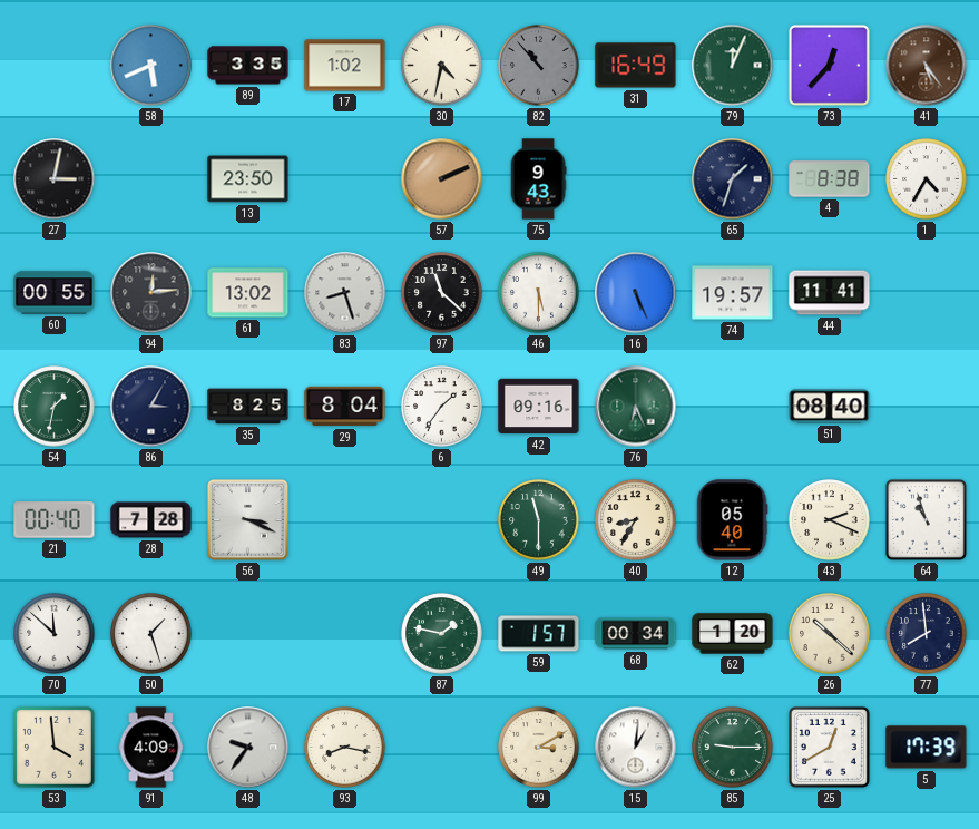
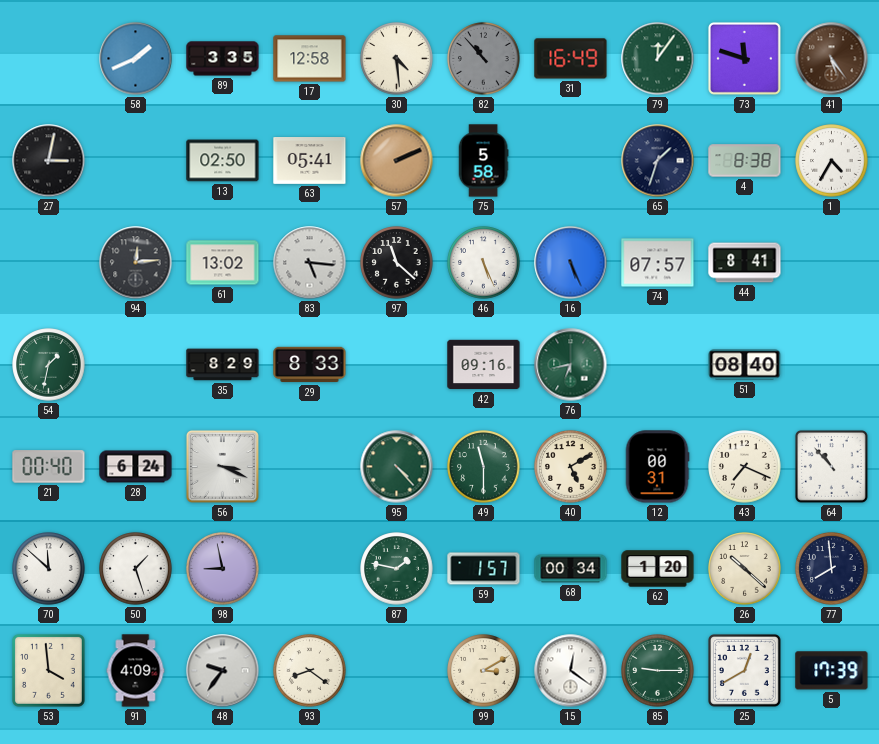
58: 5:41 -> 1:41
17: 1:02 -> 12:58
30: 4:32 -> 4:29
79: 12:04 -> 12:06
73: 12:37 -> 11:48
13: 23:50 -> 02:50
63: none -> 05:41
75: 9:43 -> 5:58
60: 00:55 -> none
83: 8:27 -> 5:16
46: 5:30 -> 5:26
74: 19:57 -> 07:57
44: 11:41 -> 8:41
86: 3:05 -> none
35: 8:25 -> 8:29
29: 8:04 -> 8:33
6: 1:36 -> none
76: 6:26 -> 6:43
28: 7:28 -> 6:24
95: none -> 4:23
40: 8:35 -> 5:10
12: 05:40 -> 00:31
43: 2:19 -> 7:19
64: 10:57 -> 10:53
98: none -> 8:58
93: 8:17 -> 8:21
15: 1:01 -> 12:21
